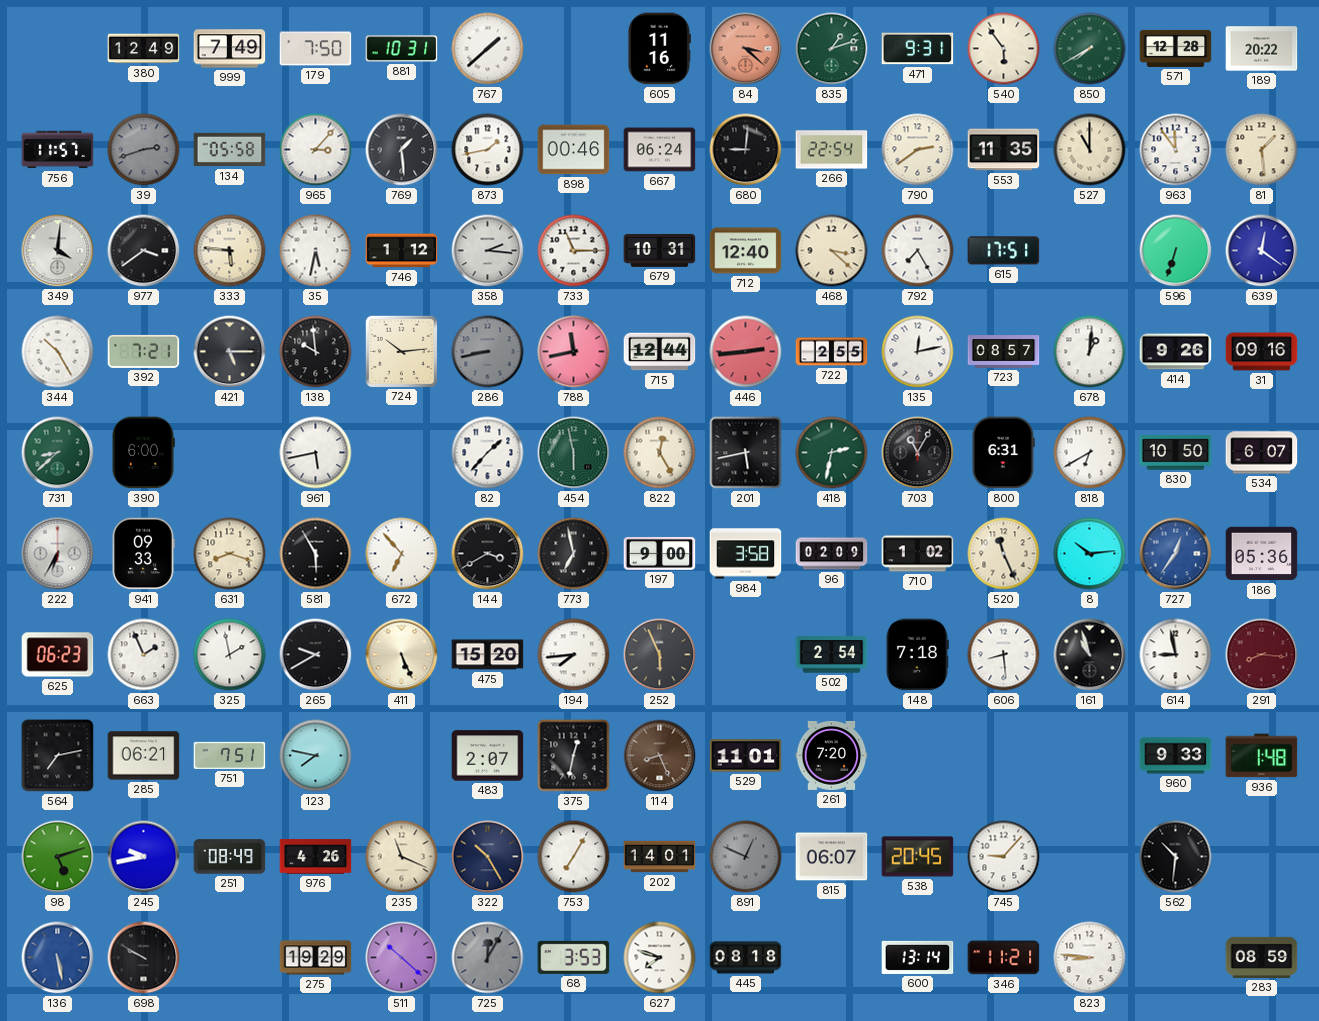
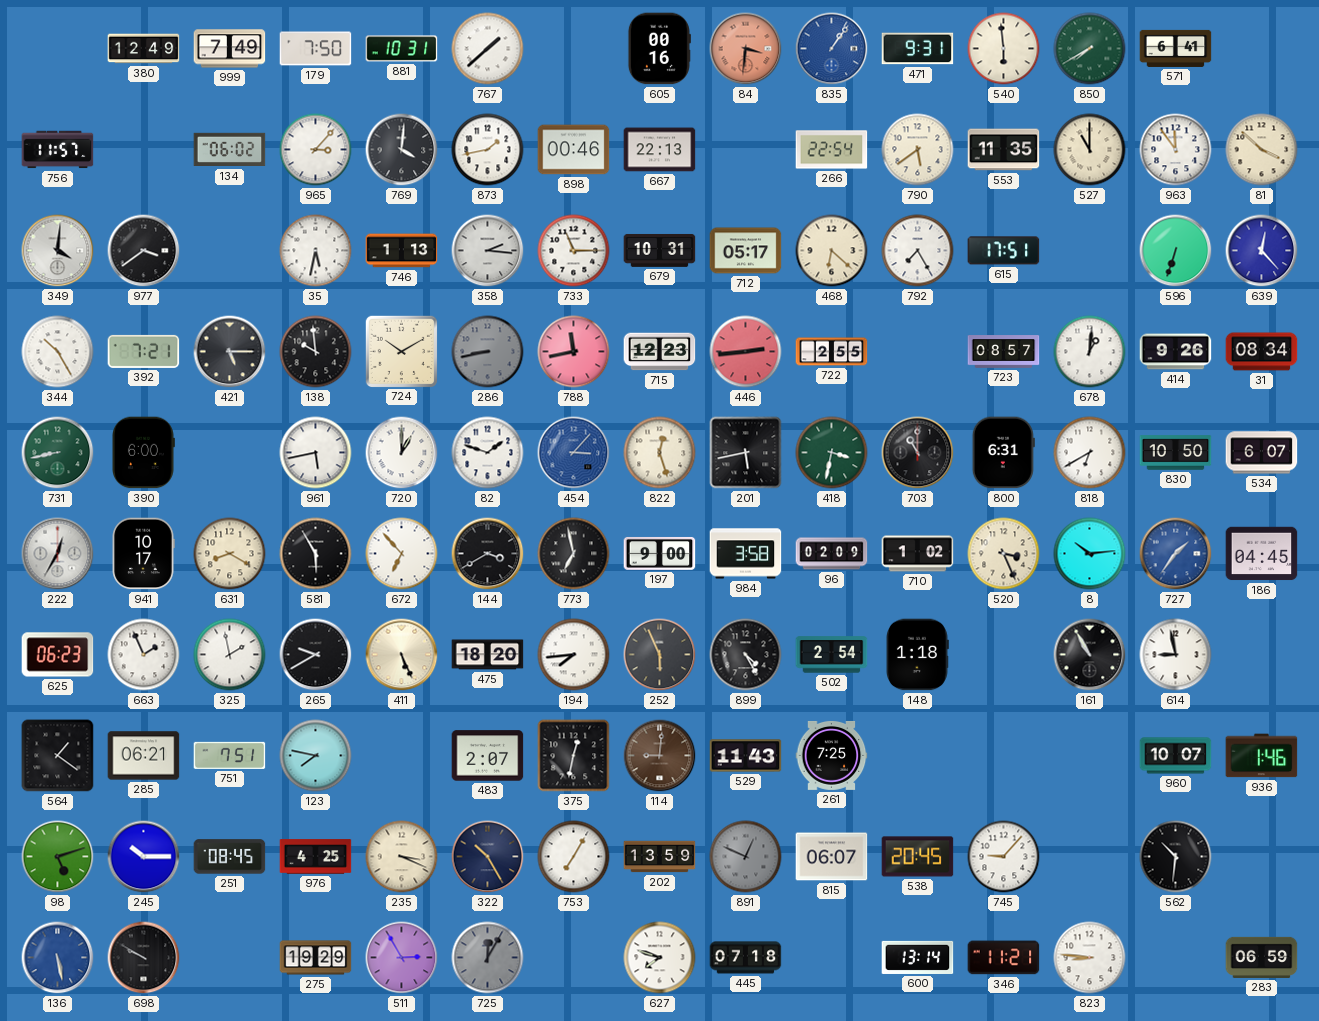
605: 11:16 -> 00:16
84: 3:22 -> 3:31
835: 1:12 -> 1:06
835 dial: green -> blue
540: 5:54 -> 5:59
571: 12:28 -> 6:41
189: 20:22 -> none
39: 2:42 -> none
134: 05:58 -> 06:02
769: 1:29 -> 4:01
667: 06:24 -> 22:13
680: 9:01 -> none
790: 2:39 -> 5:39
81: 1:29 -> 3:52
333: 5:46 -> none
746: 1:12 -> 1:13
712: 12:40 -> 05:17
468: 3:22 -> 6:22
639: 12:21 -> 12:23
724: 10:14 -> 10:10
715: 12:44 -> 12:23
135: 12:13 -> none
31: 09:16 -> 08:34
731: 8:38 -> 8:43
720: none -> 1:00
82: 1:37 -> 1:48
454: 5:58 -> 3:07
454 dial: green -> blue
822: 12:25 -> 12:27
418: 2:32 -> 3:32
703: 11:05 -> 11:00
222: 6:35 -> 12:35
941: 09:33 -> 10:17
631: 8:18 -> 8:20
520: 11:26 -> 3:26
727: 12:36 -> 1:36
186: 05:36 -> 04:45
475: 15:20 -> 18:20
899: none -> 4:25
148: 7:18 -> 1:18
606: 8:29 -> none
161: 10:57 -> 10:55
291: 8:16 -> none
564: 7:13 -> 1:21
114: 8:26 -> 9:01
529: 11:01 -> 11:43
261: 7:20 -> 7:25
960: 9:33 -> 10:07
936: 1:48 -> 1:46
245: 9:43 -> 10:15
251: 08:49 -> 08:45
976: 4:26 -> 4:25
235: 11:19 -> 3:19
202: 14:01 -> 13:59
511: 10:22 -> 2:55
68: 3:53 -> none
445: 08:18 -> 07:18
283: 08:59 -> 06:59
